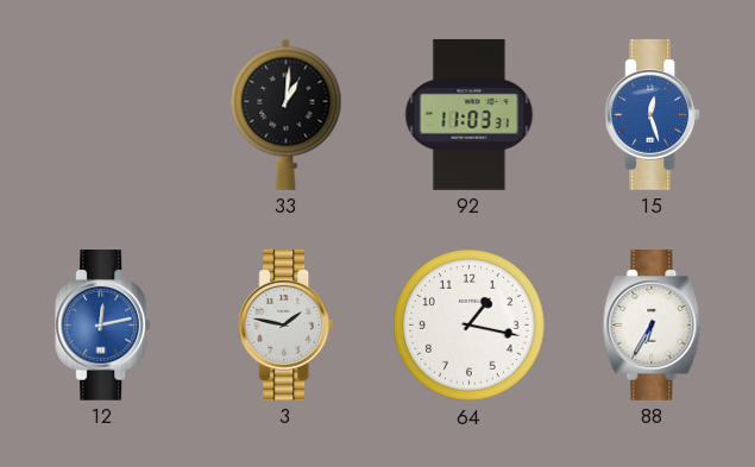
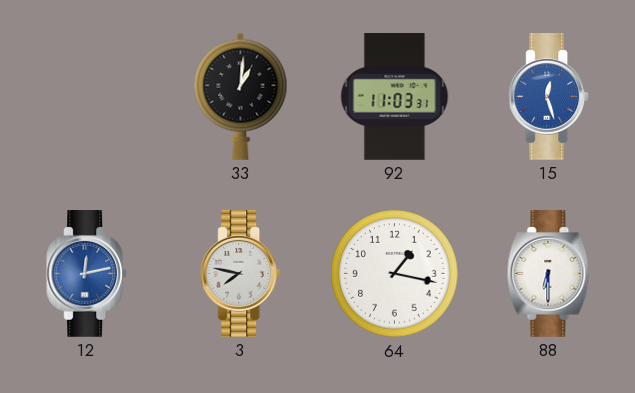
3: 1:47 -> 7:47
88: 6:35 -> 6:30
